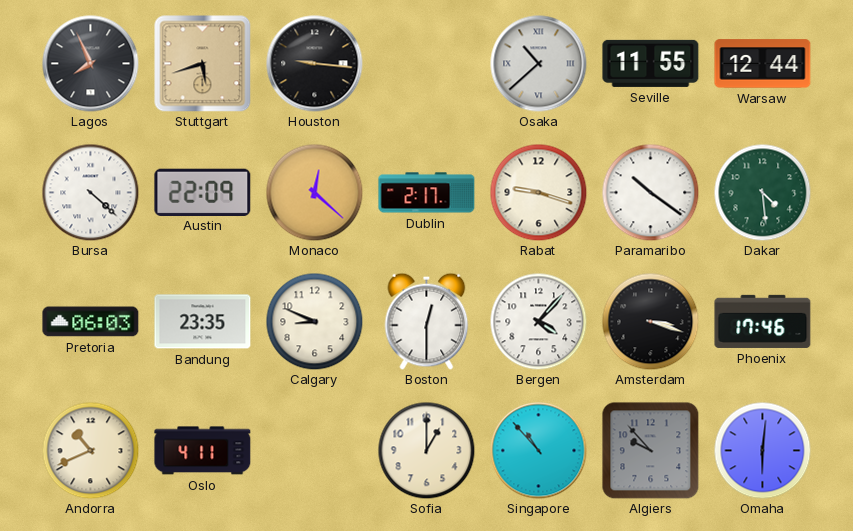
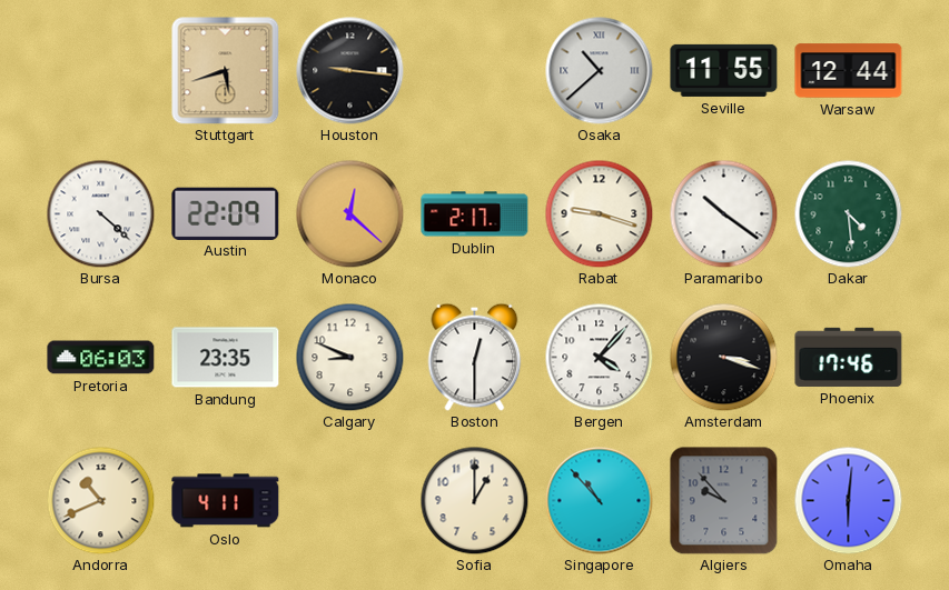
Lagos: 7:56 -> none
